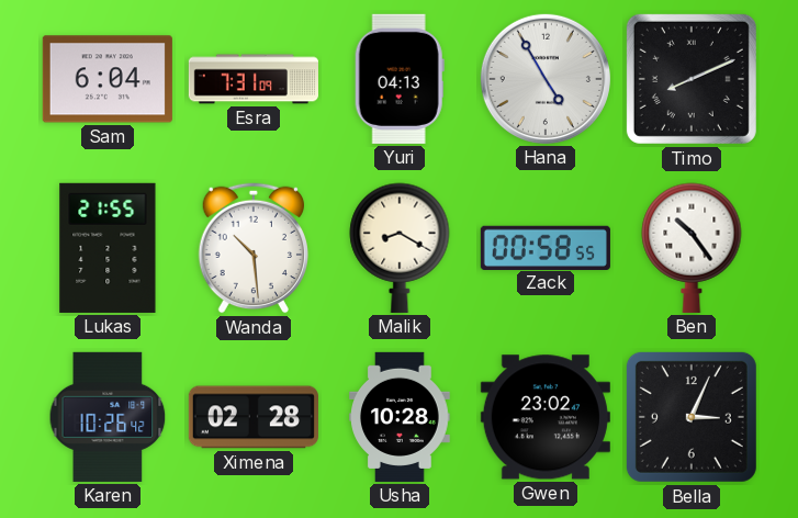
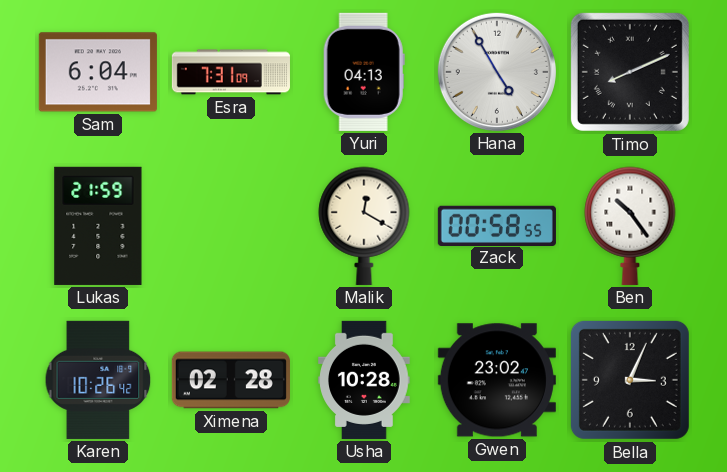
Lukas: 21:55 -> 21:59
Wanda: 10:29 -> none
Malik: 8:20 -> 12:20
